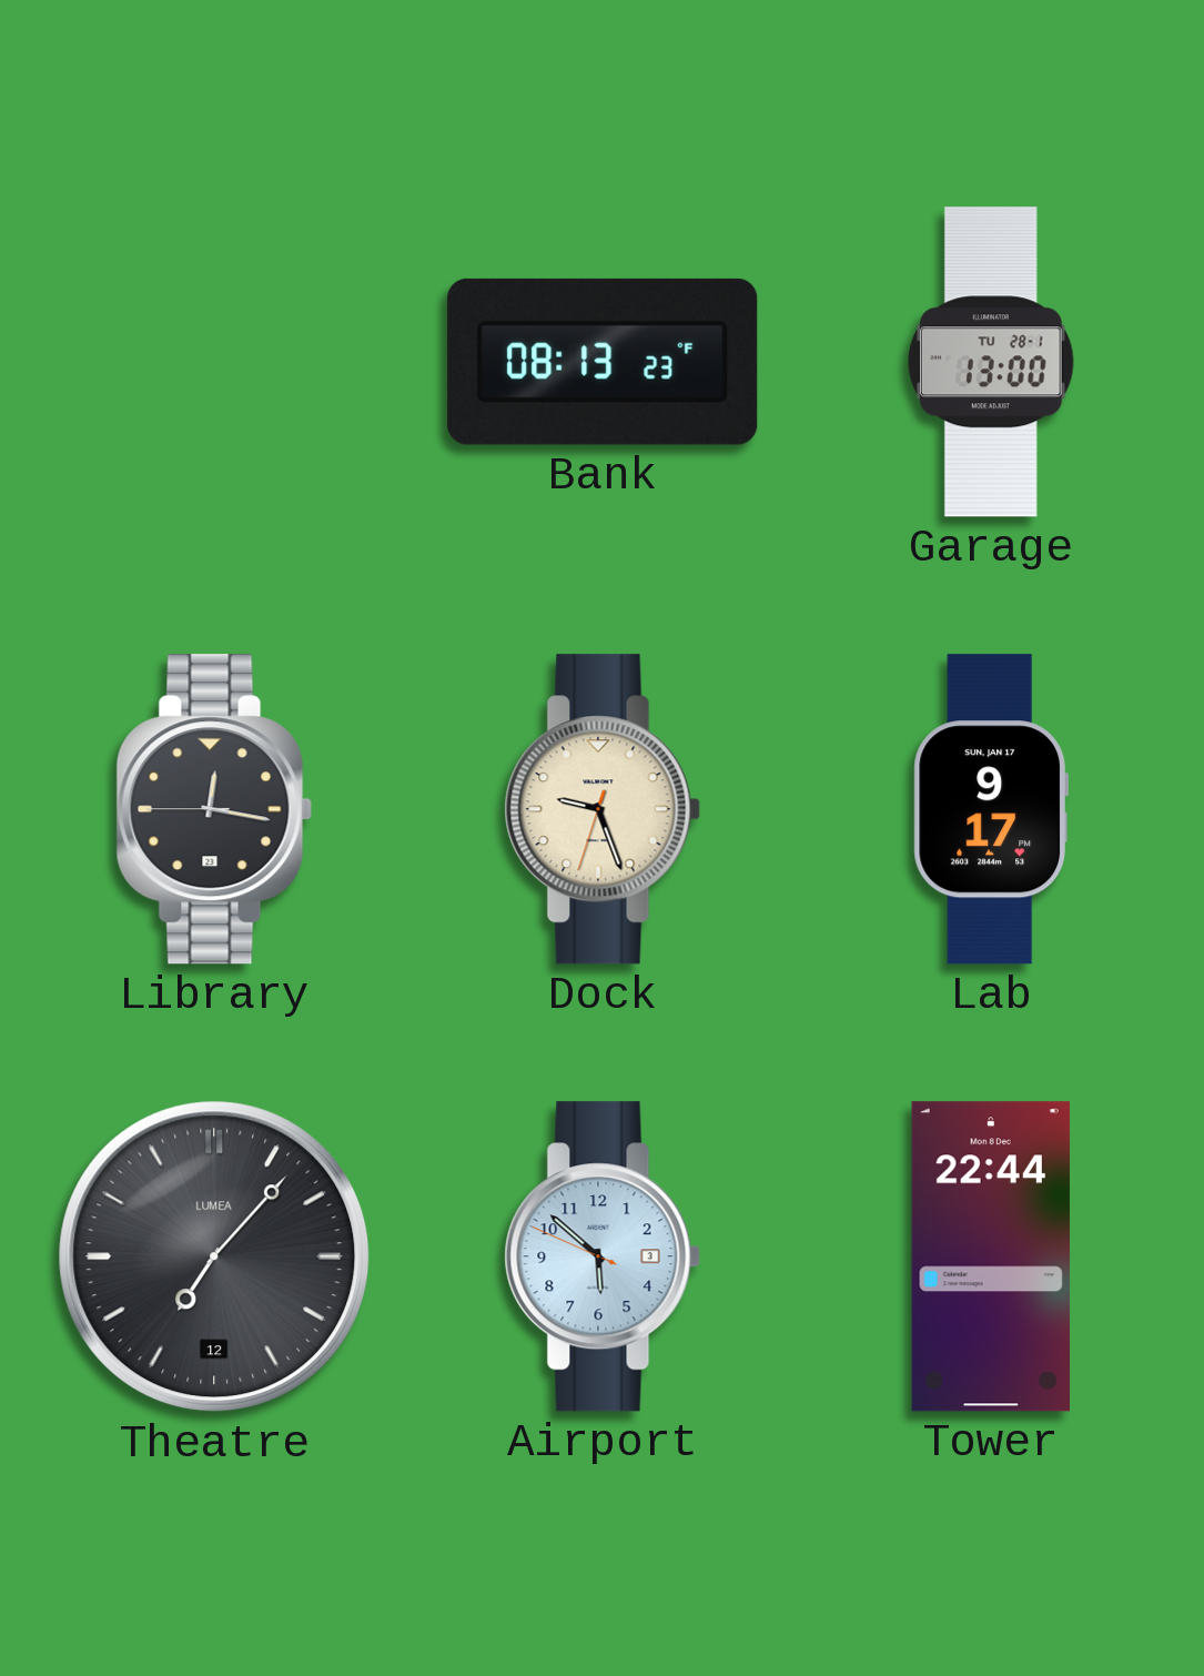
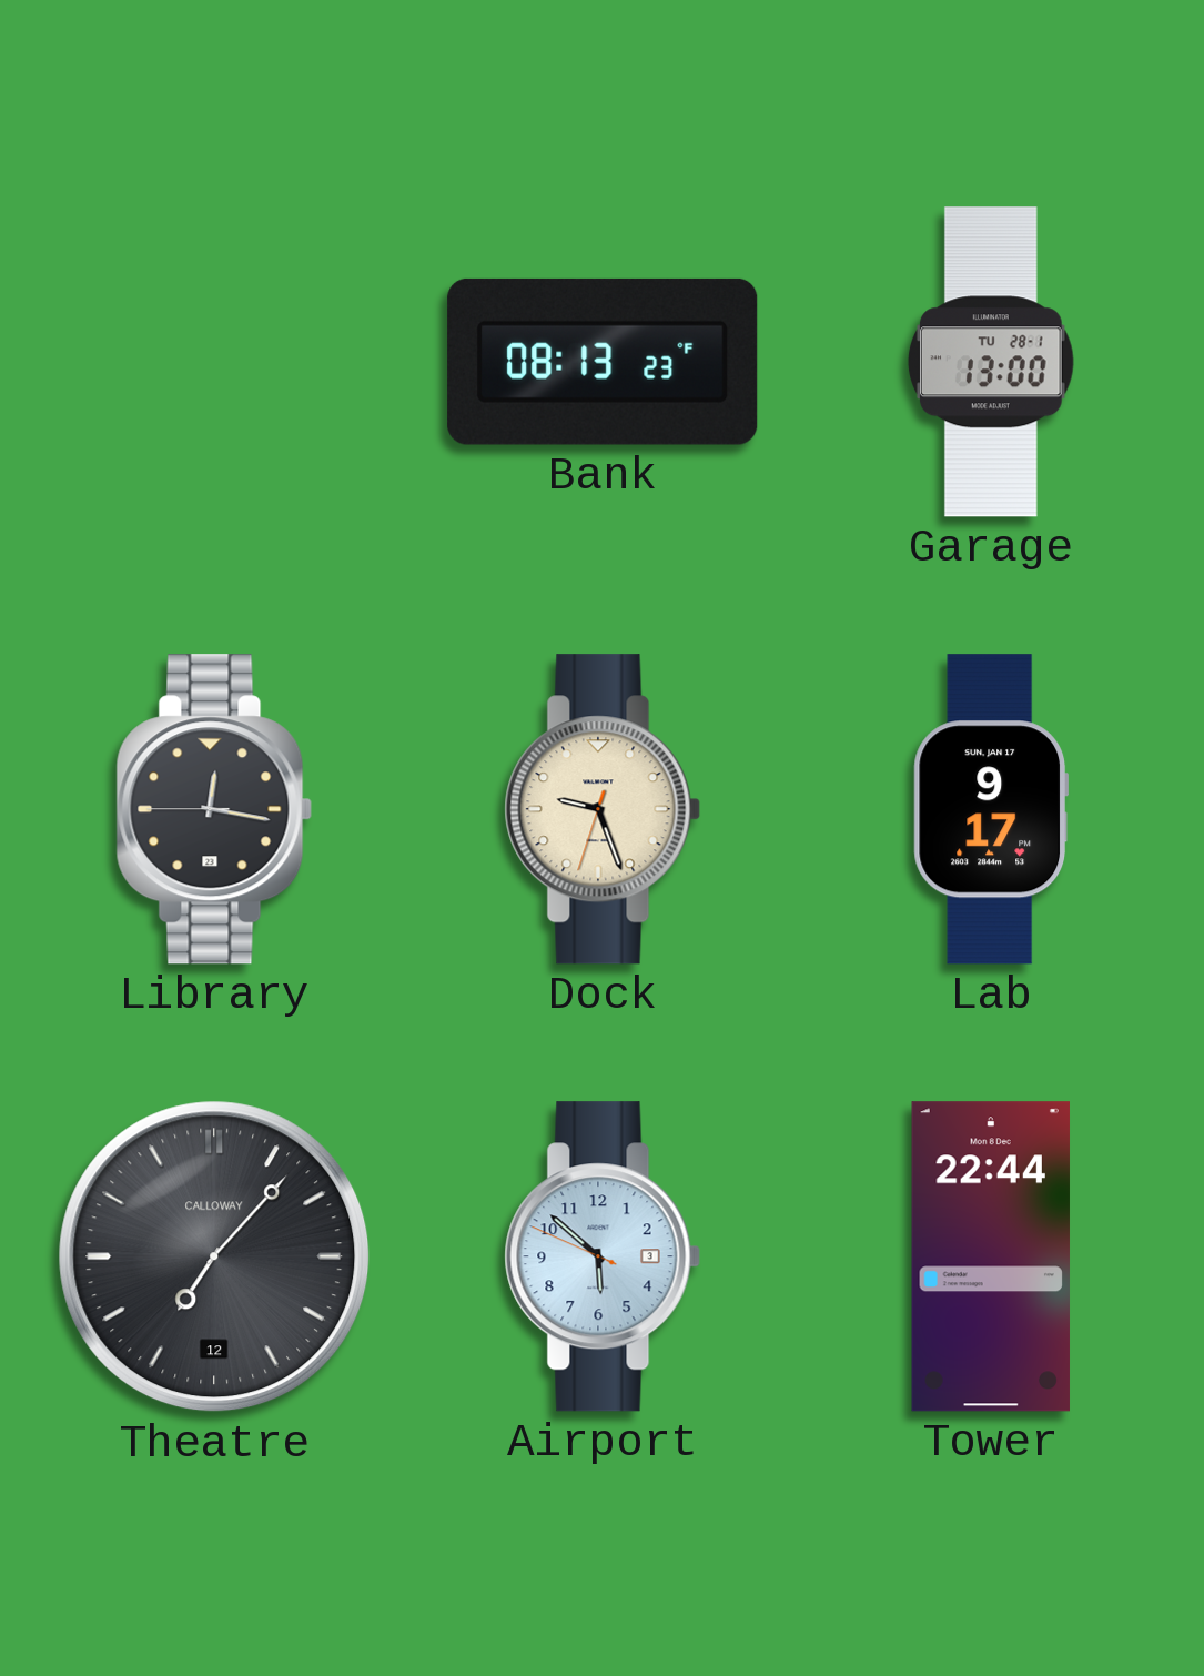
Theatre brand: LUMEA -> CALLOWAY
